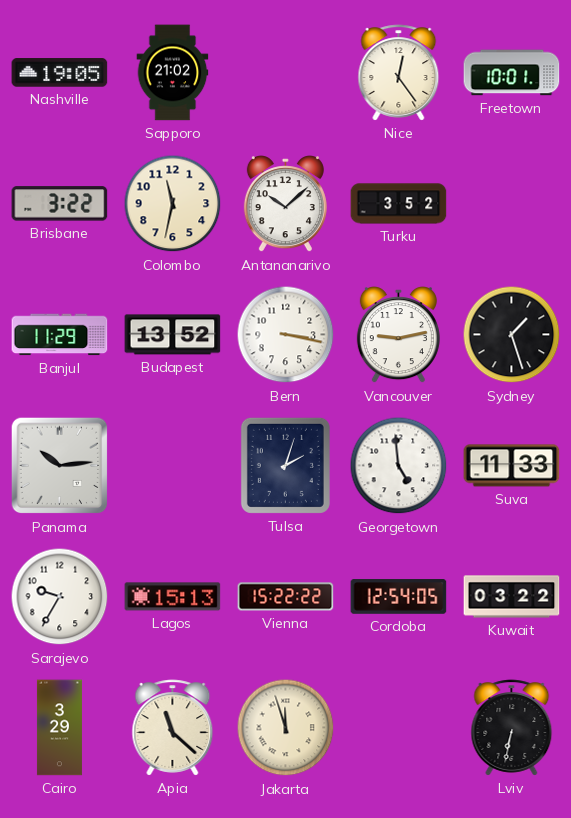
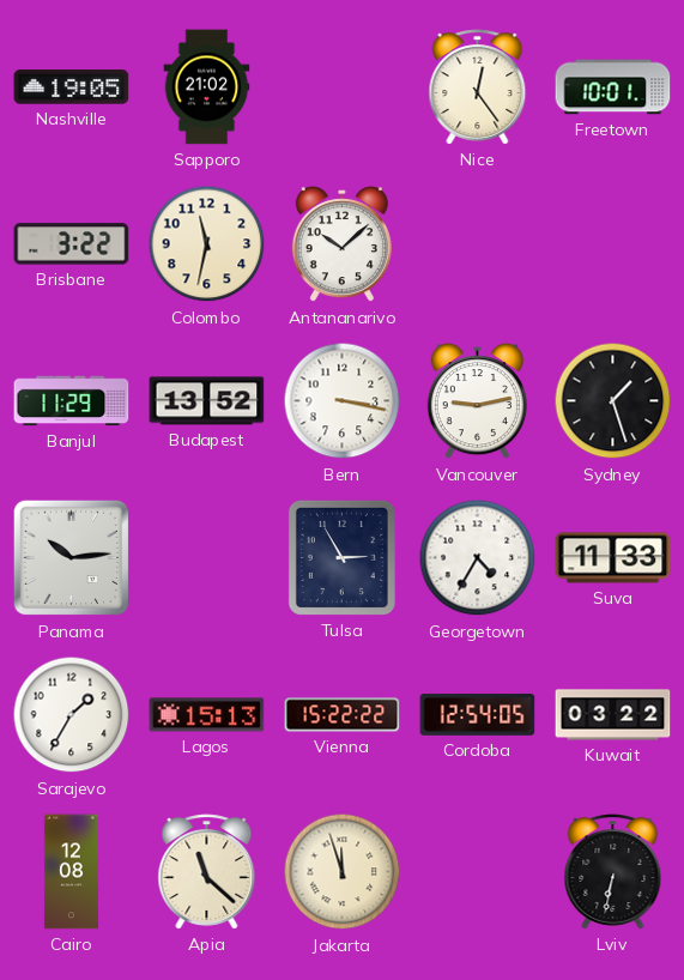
Turku: 3:52 -> none
Tulsa: 2:03 -> 2:55
Georgetown: 4:59 -> 4:35
Sarajevo: 9:35 -> 1:35
Cairo: 3:29 -> 12:08
